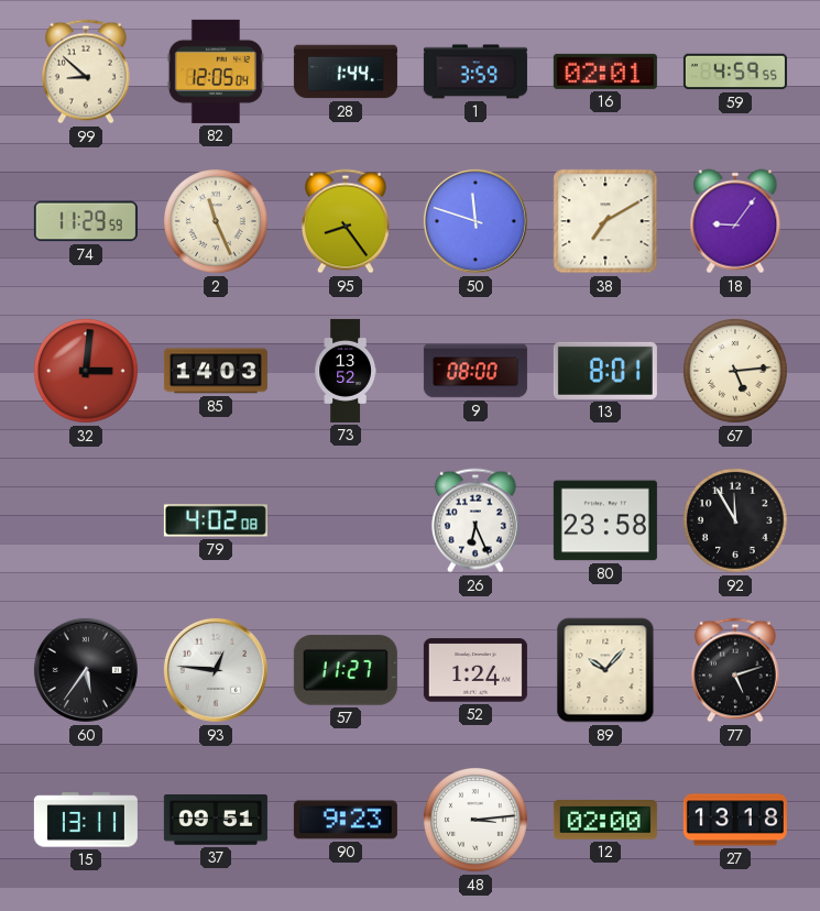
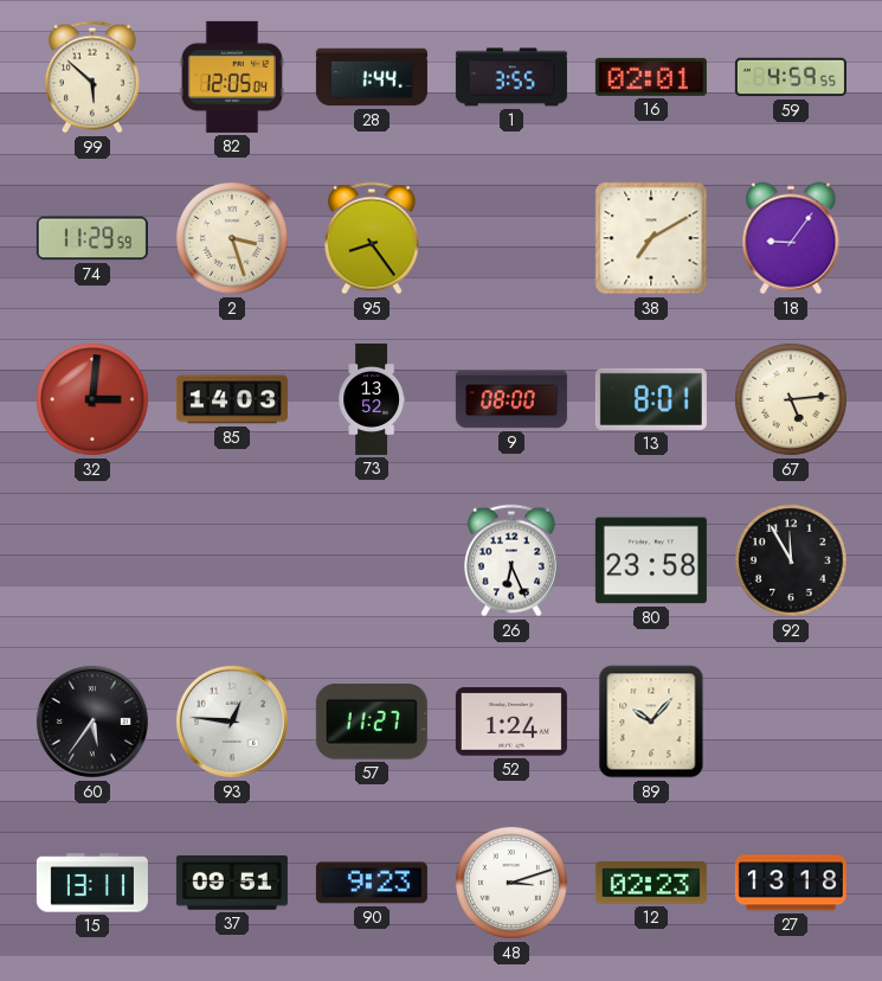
99: 8:52 -> 5:52
1: 3:59 -> 3:55
2: 11:26 -> 3:27
50: 11:48 -> none
79: 4:02 -> none
77: 5:12 -> none
48: 3:14 -> 3:12
12: 02:00 -> 02:23
